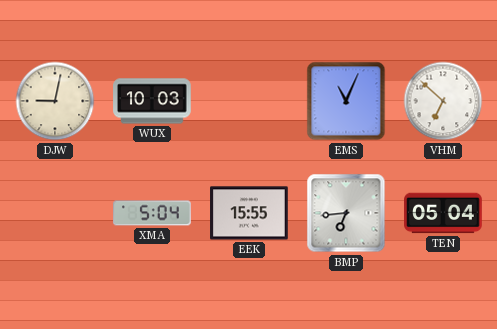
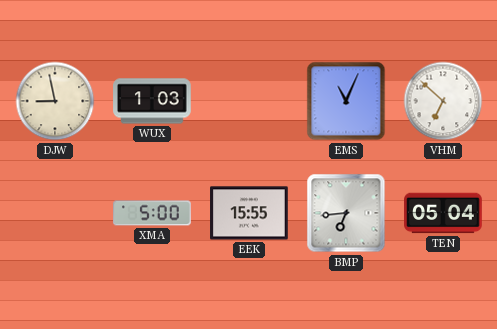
DJW: 9:02 -> 8:58
WUX: 10:03 -> 1:03
XMA: 5:04 -> 5:00
